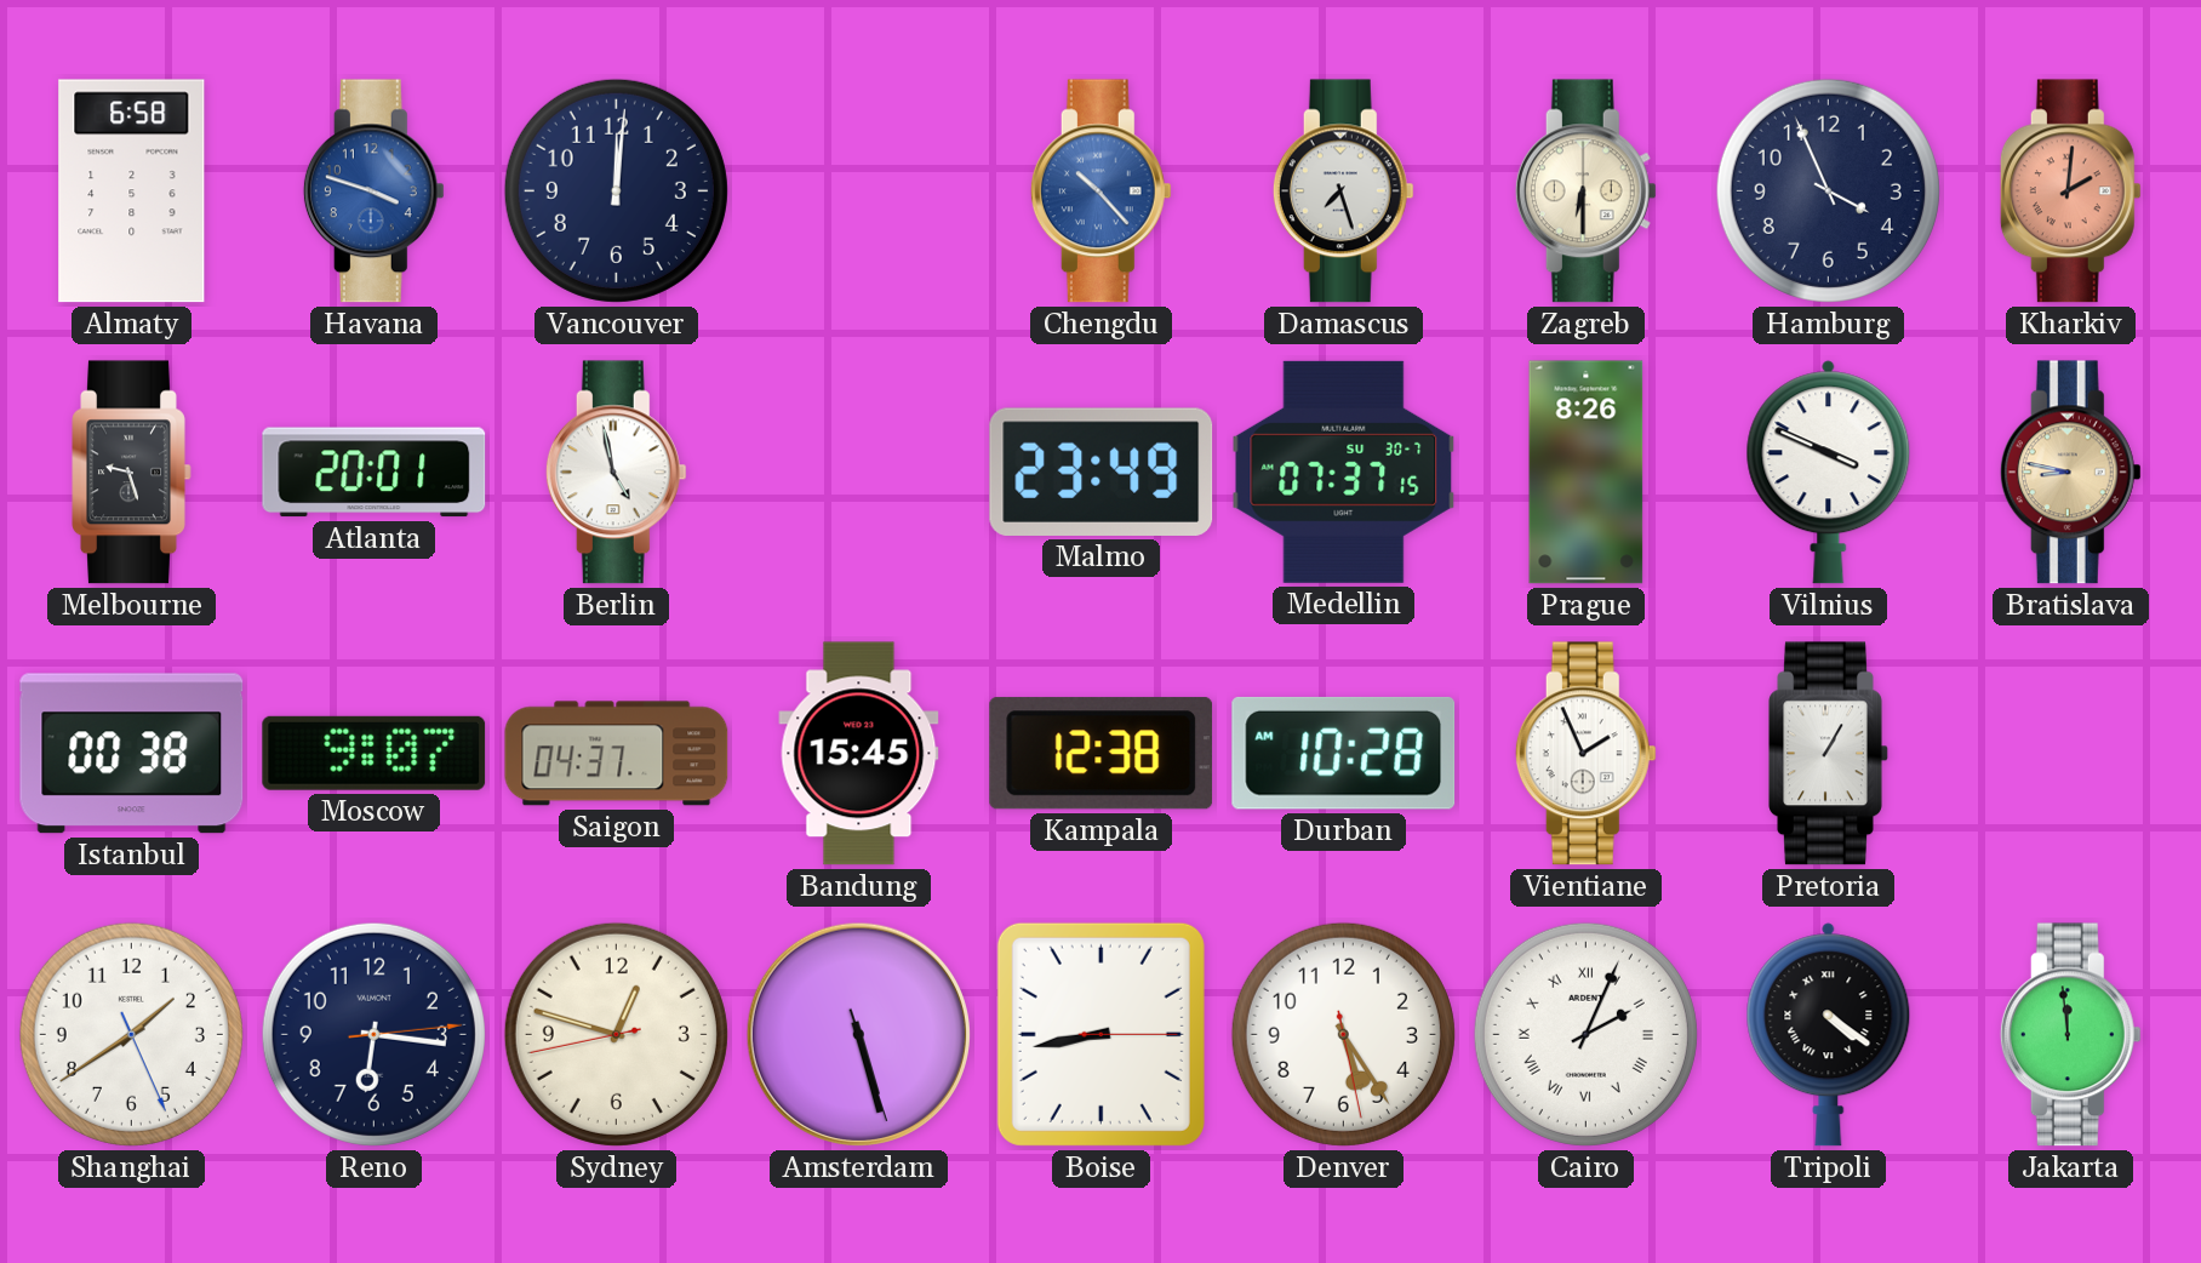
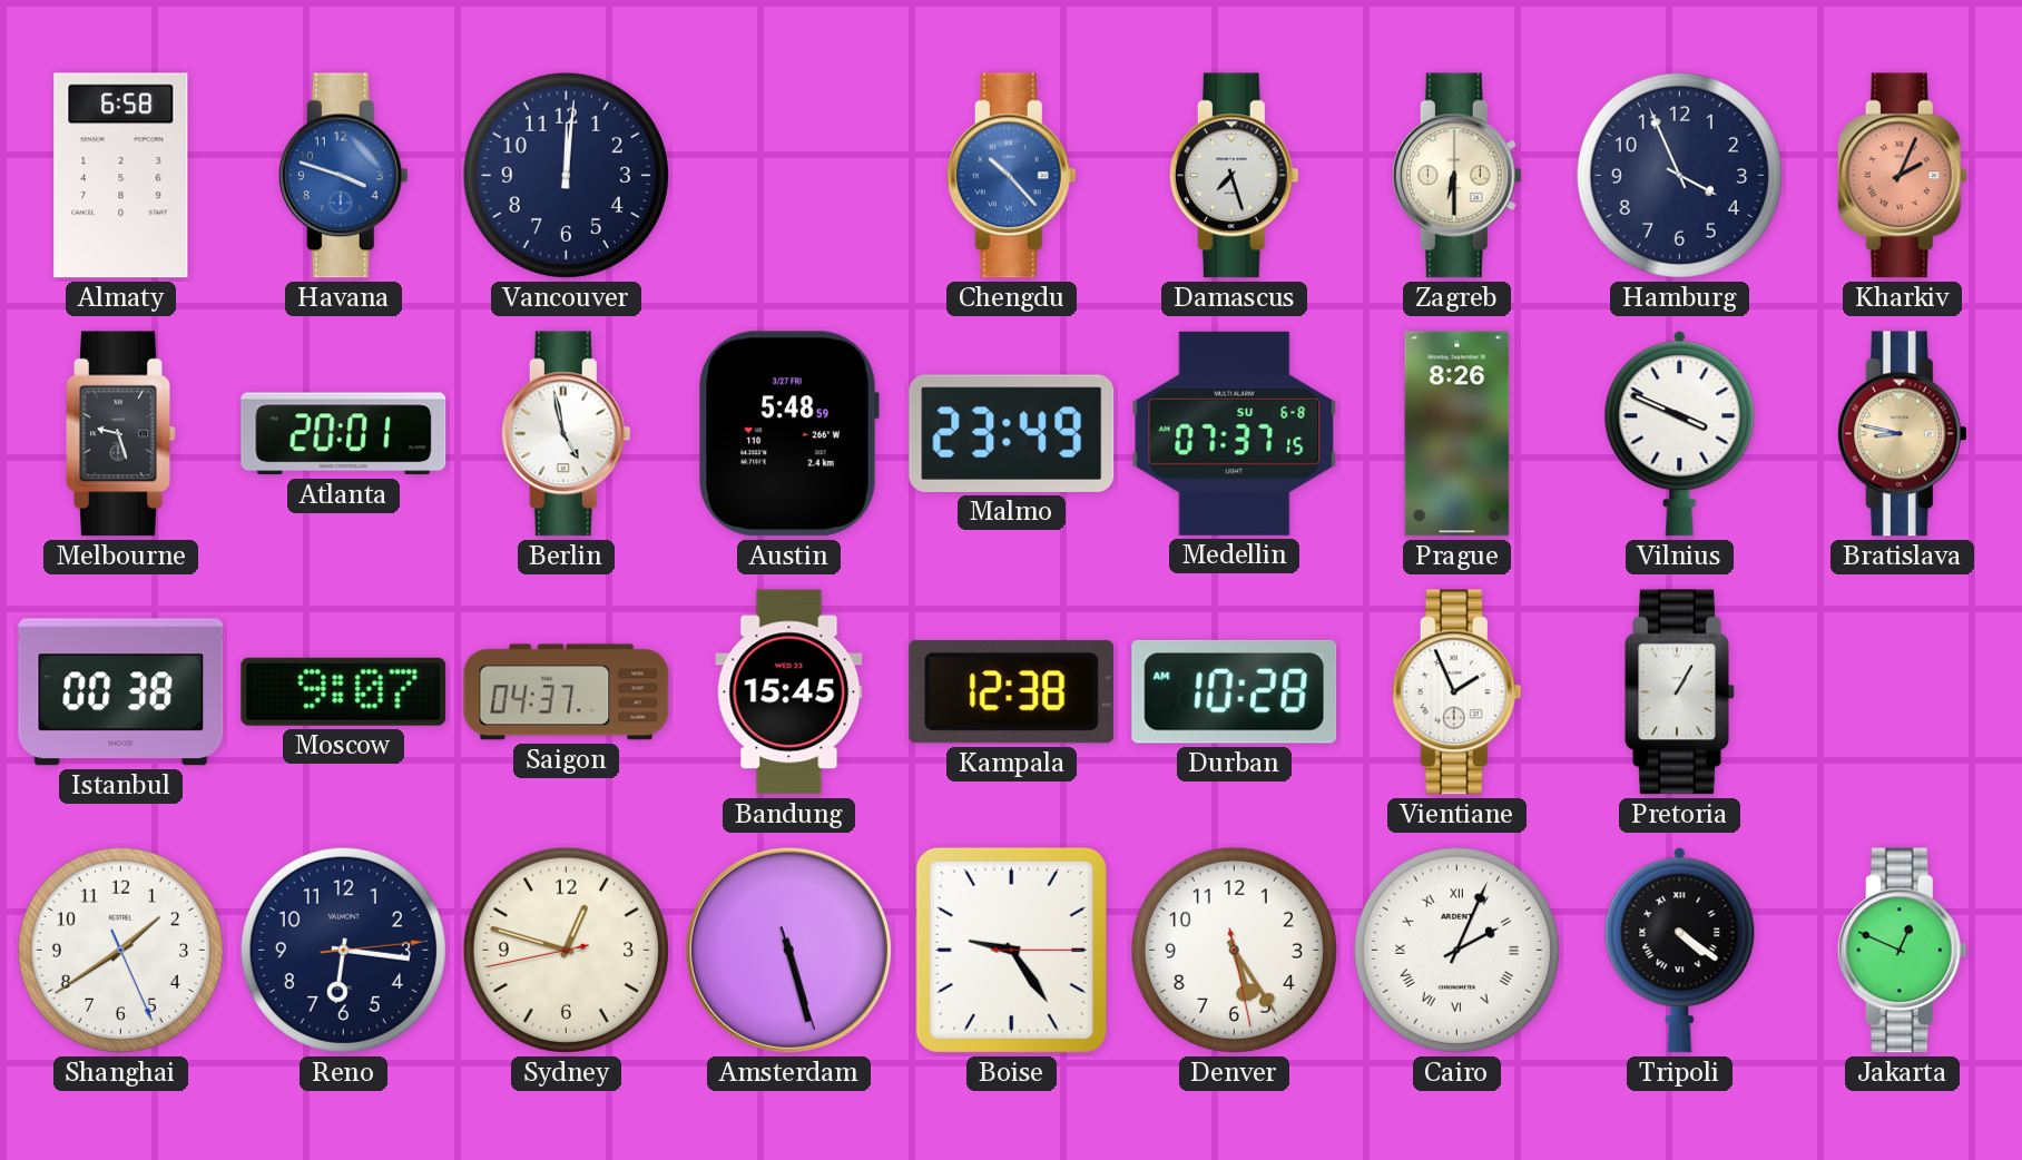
Kharkiv: 2:01 -> 2:04
Austin: none -> 5:48
Medellin date: SU 30-7 -> SU 6-8
Boise: 8:43 -> 9:24
Jakarta: 11:59 -> 12:49
